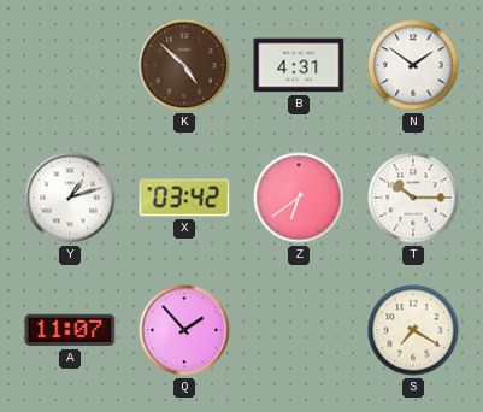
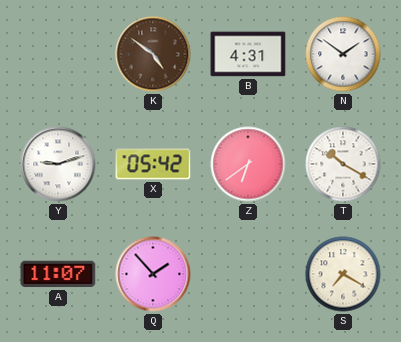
K: 4:52 -> 4:51
Y: 1:12 -> 9:12
X: 03:42 -> 05:42
T: 10:15 -> 10:20
